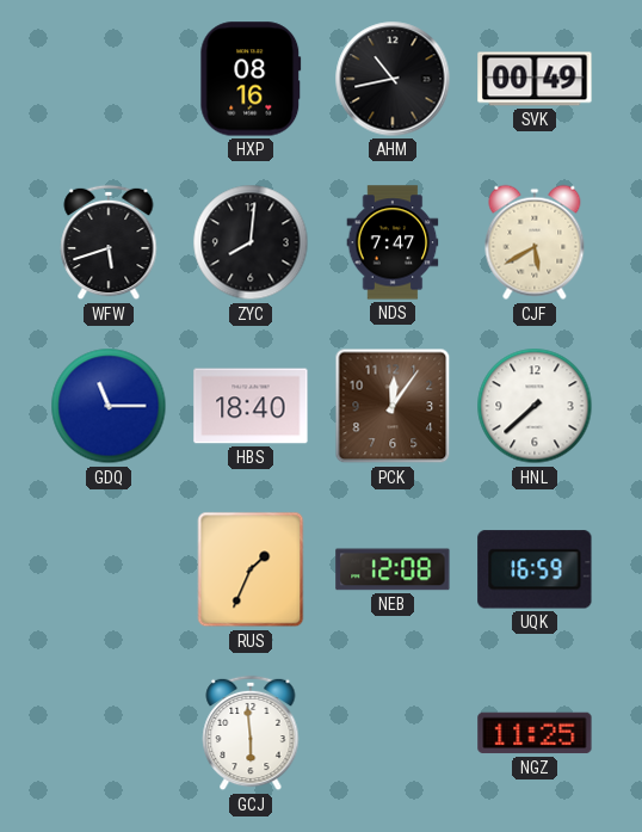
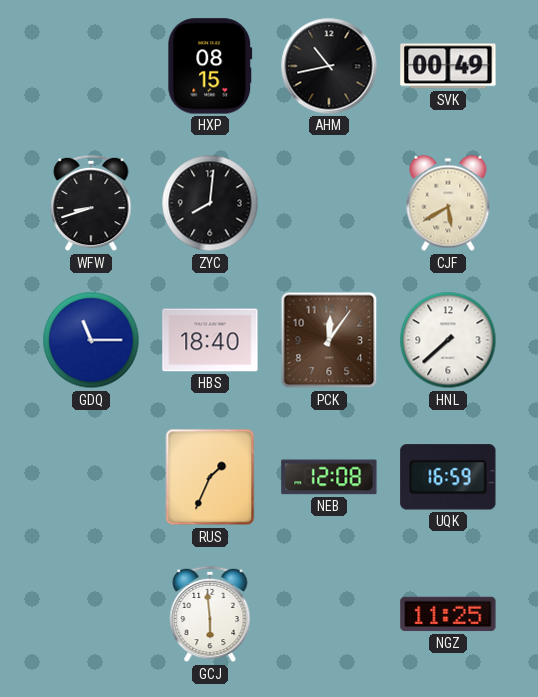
HXP: 08:16 -> 08:15
WFW: 5:42 -> 8:42
NDS: 7:47 -> none
